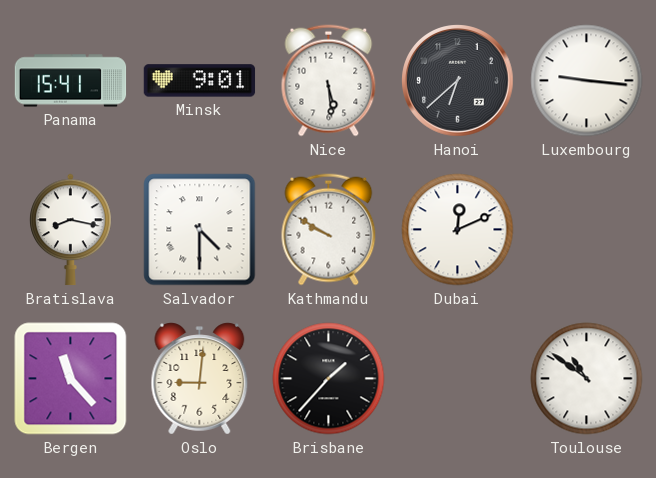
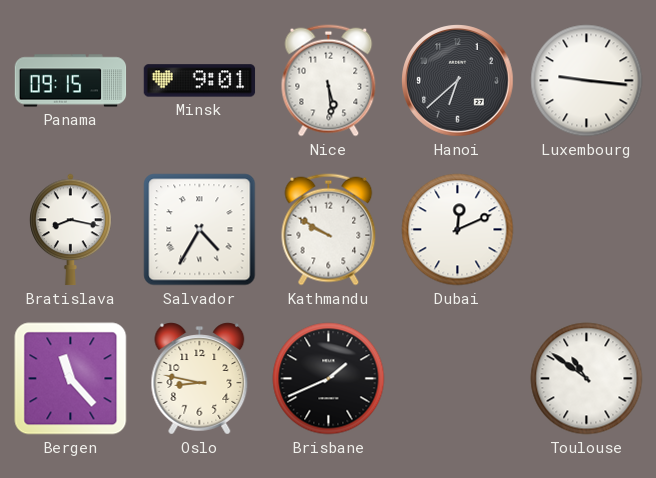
Panama: 15:41 -> 09:15
Salvador: 4:30 -> 4:35
Oslo: 9:01 -> 8:47
Brisbane: 1:37 -> 1:41
